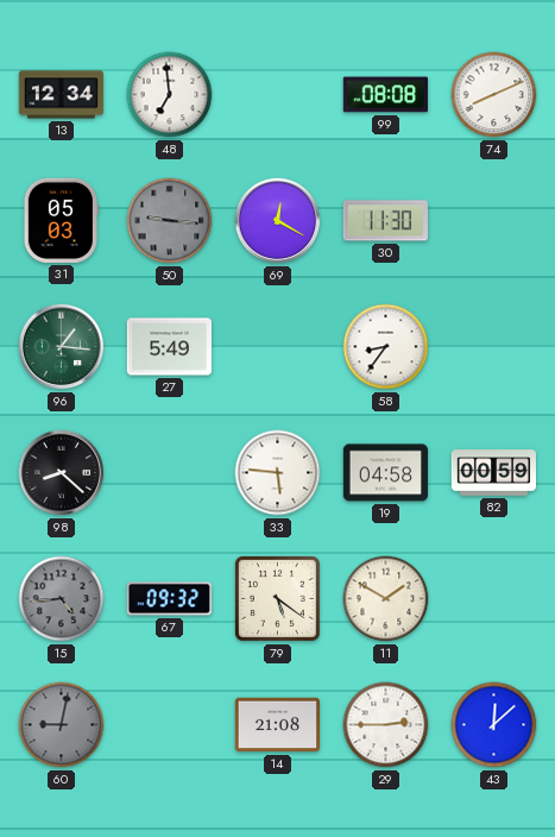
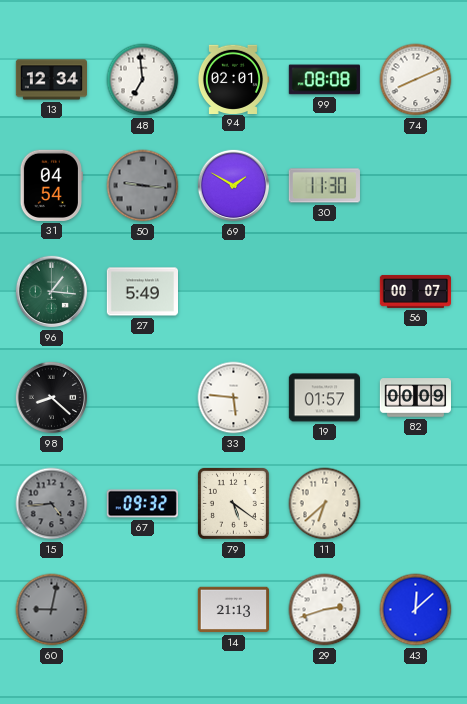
94: none -> 02:01
31: 05:03 -> 04:54
69: 12:20 -> 1:50
58: 8:36 -> none
56: none -> 00:07
19: 04:58 -> 01:57
82: 00:59 -> 00:09
11: 1:50 -> 6:38
14: 21:08 -> 21:13
29: 2:45 -> 2:42
